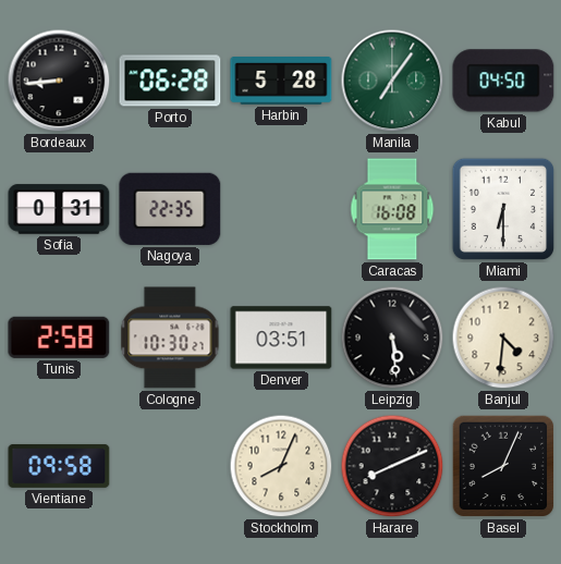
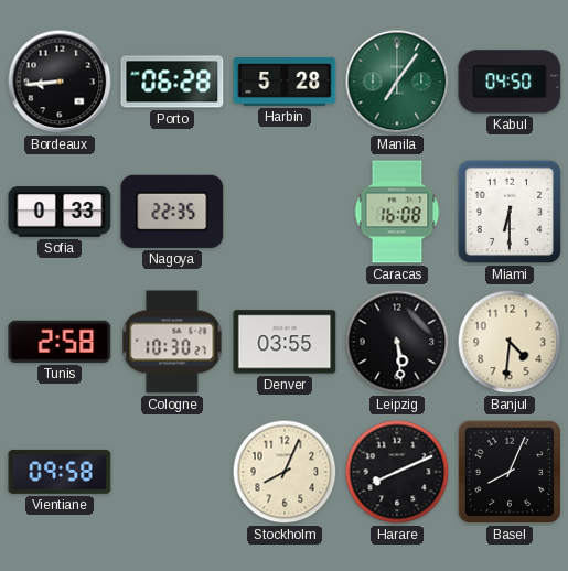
Sofia: 0:31 -> 0:33
Denver: 03:51 -> 03:55
